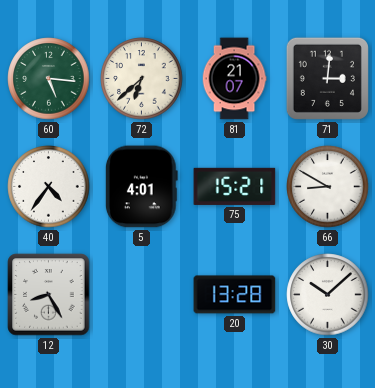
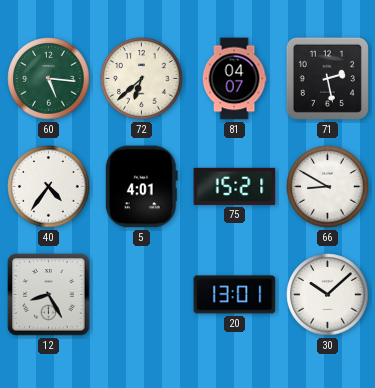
81: 21:07 -> 04:07
71: 3:01 -> 2:28
20: 13:28 -> 13:01
